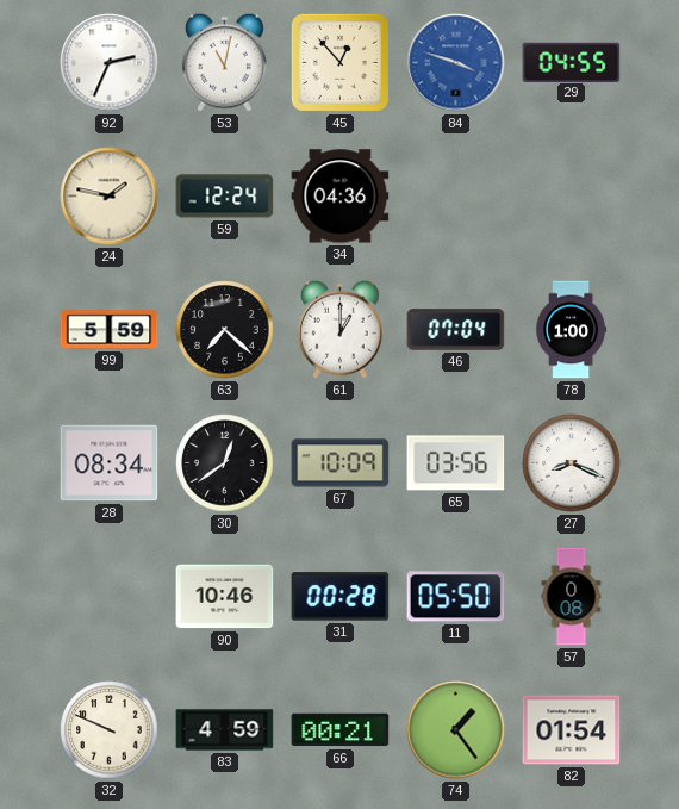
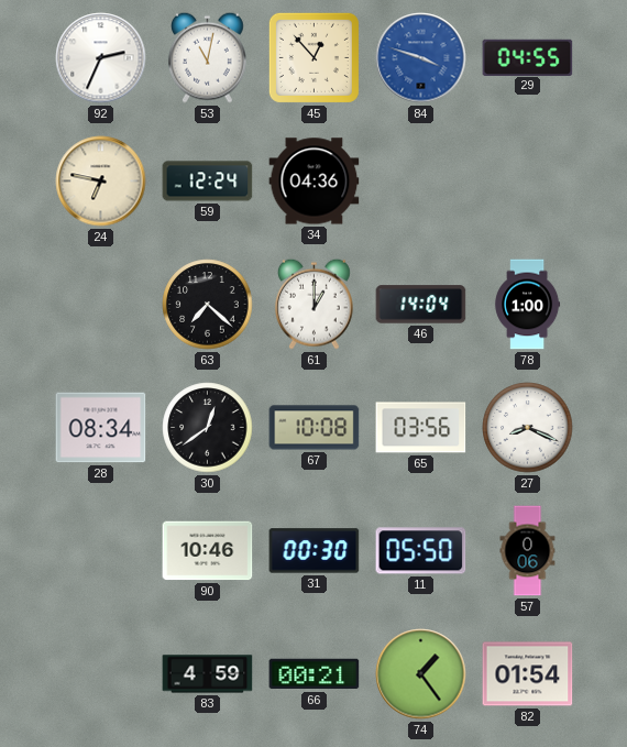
24: 1:47 -> 6:47
99: 5:59 -> none
46: 07:04 -> 14:04
67: 10:09 -> 10:08
31: 00:28 -> 00:30
57: 0:08 -> 0:06
32: 9:49 -> none
